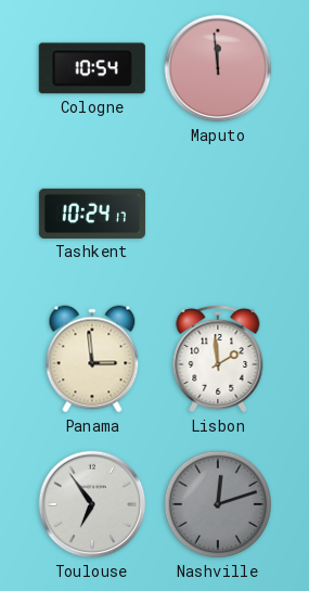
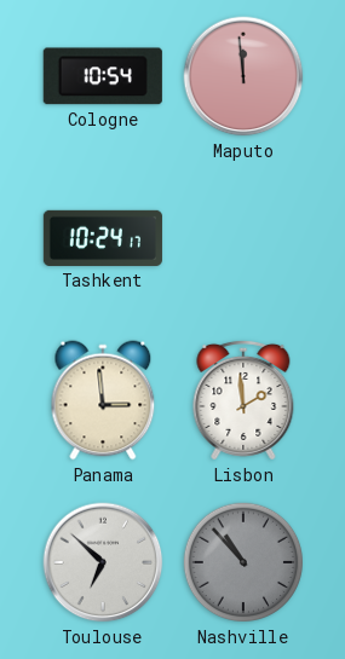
Toulouse: 6:54 -> 6:52
Nashville: 12:12 -> 10:53
